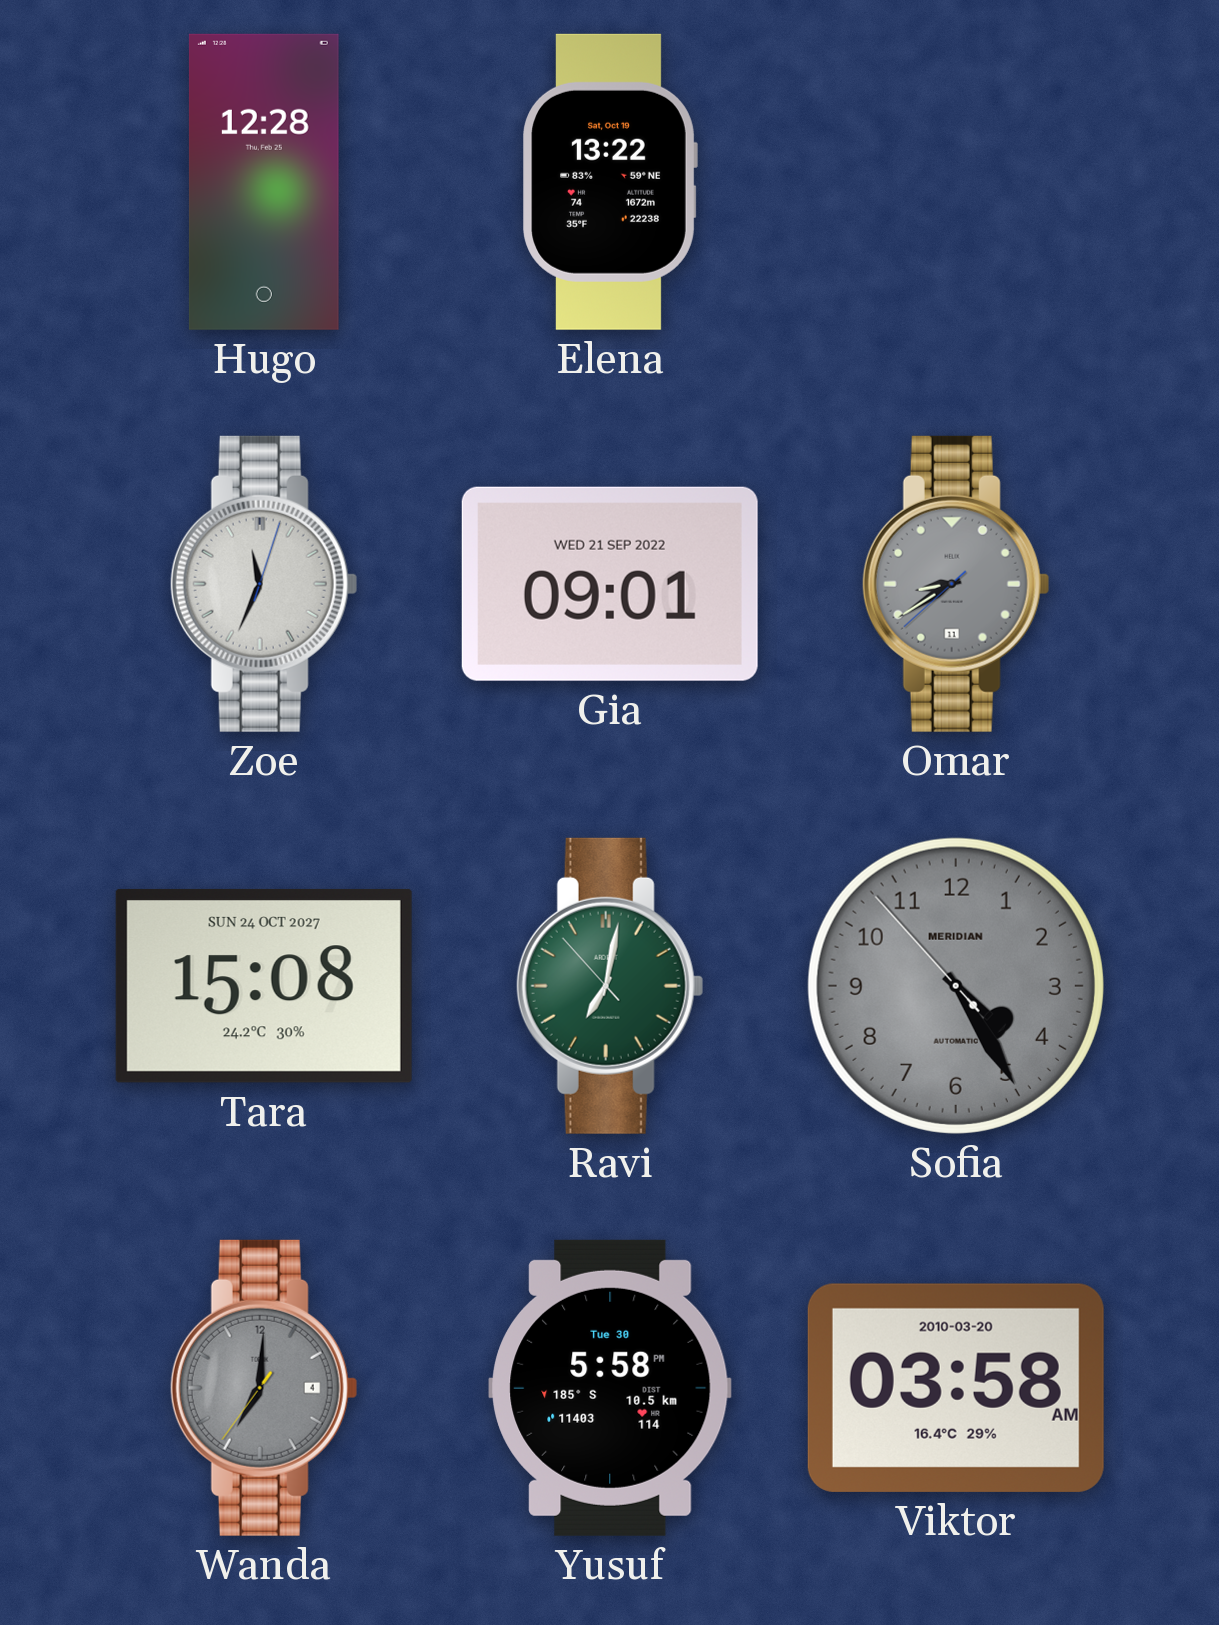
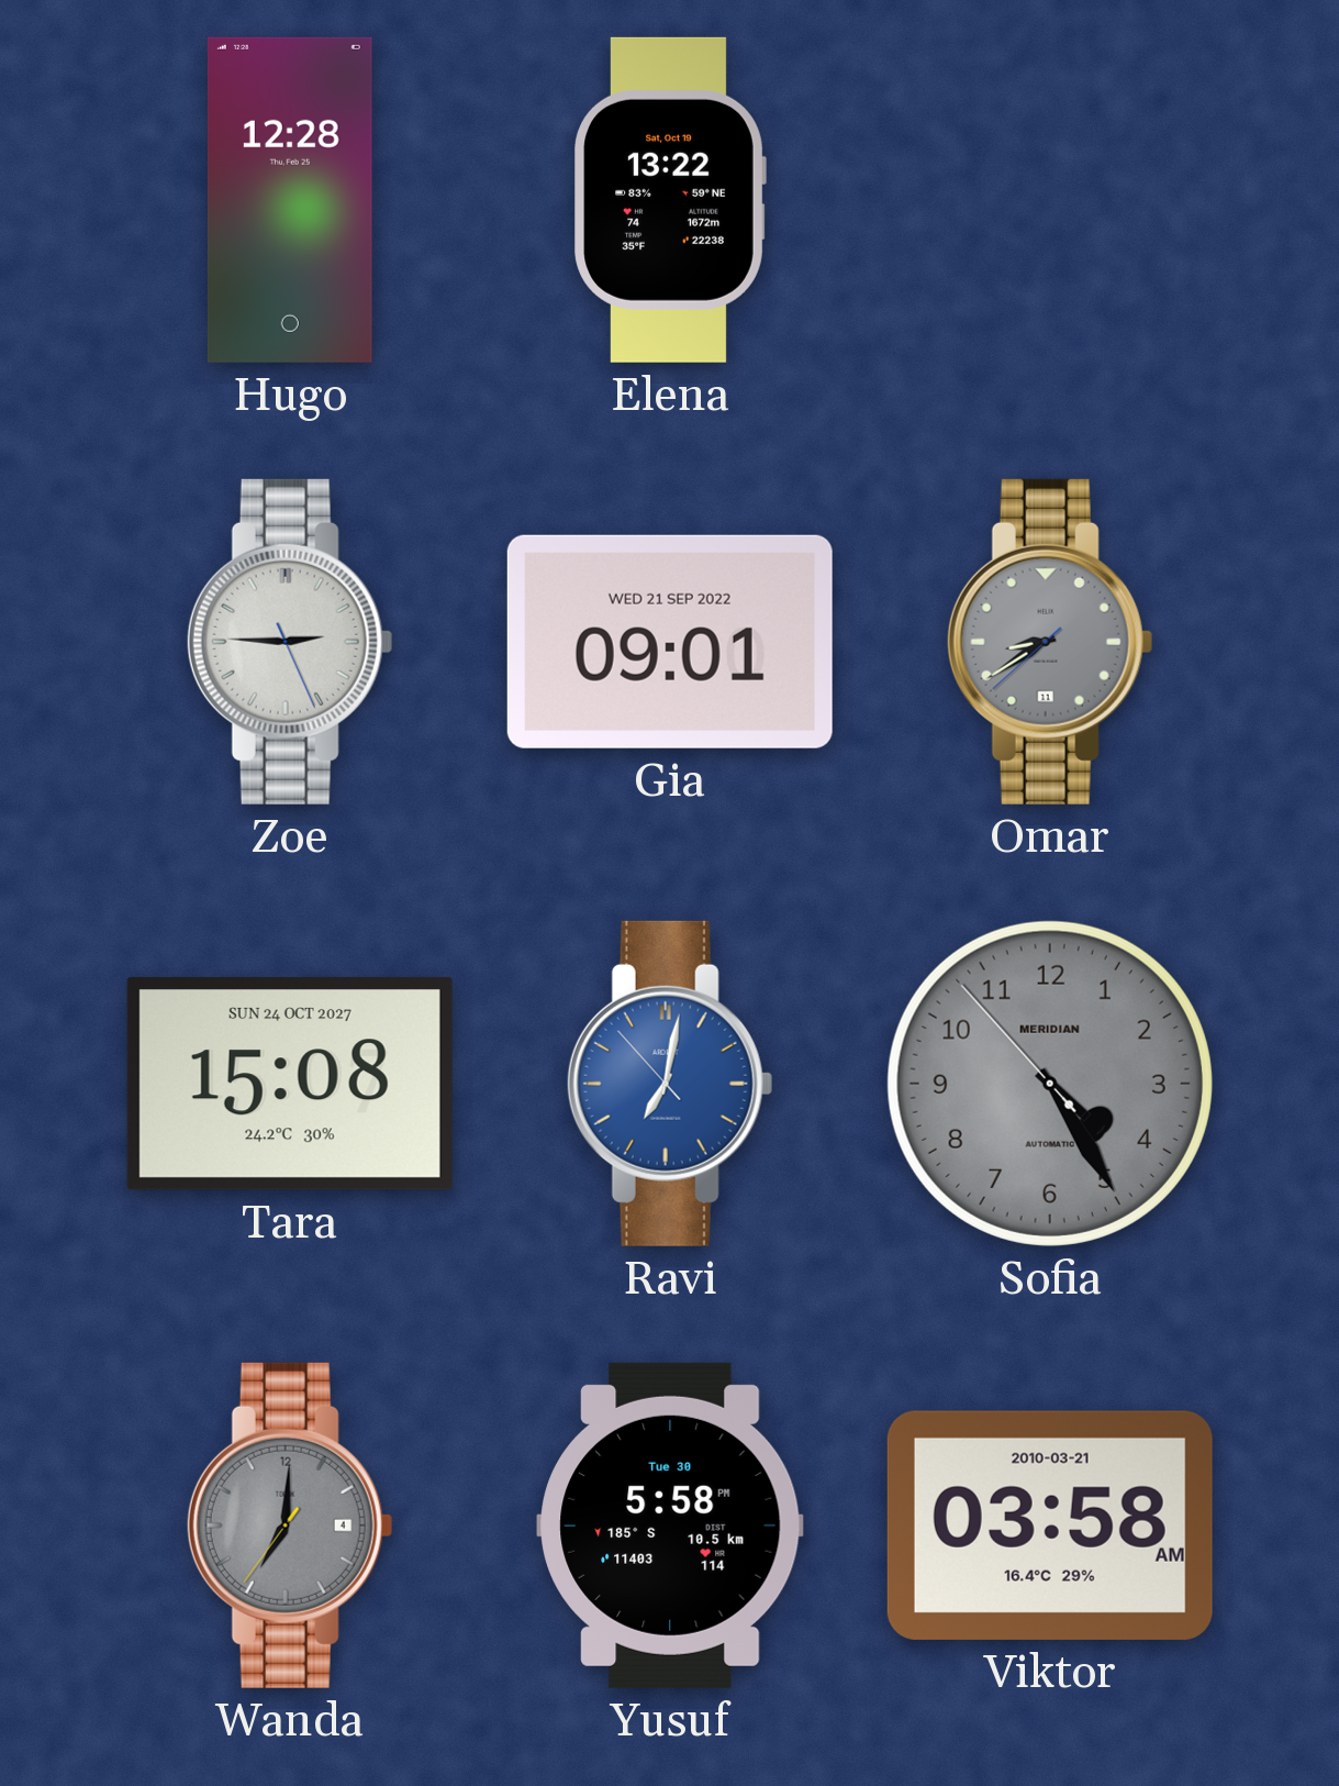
Zoe: 11:34 -> 2:45
Ravi dial: green -> blue
Viktor date: 2010-03-20 -> 2010-03-21
